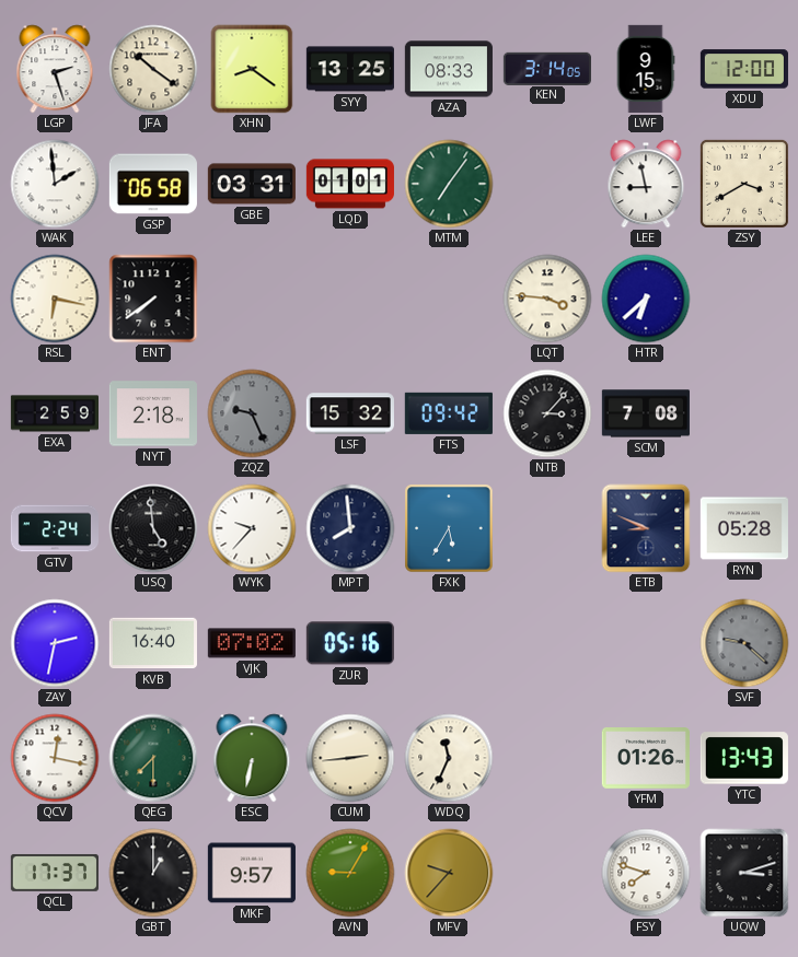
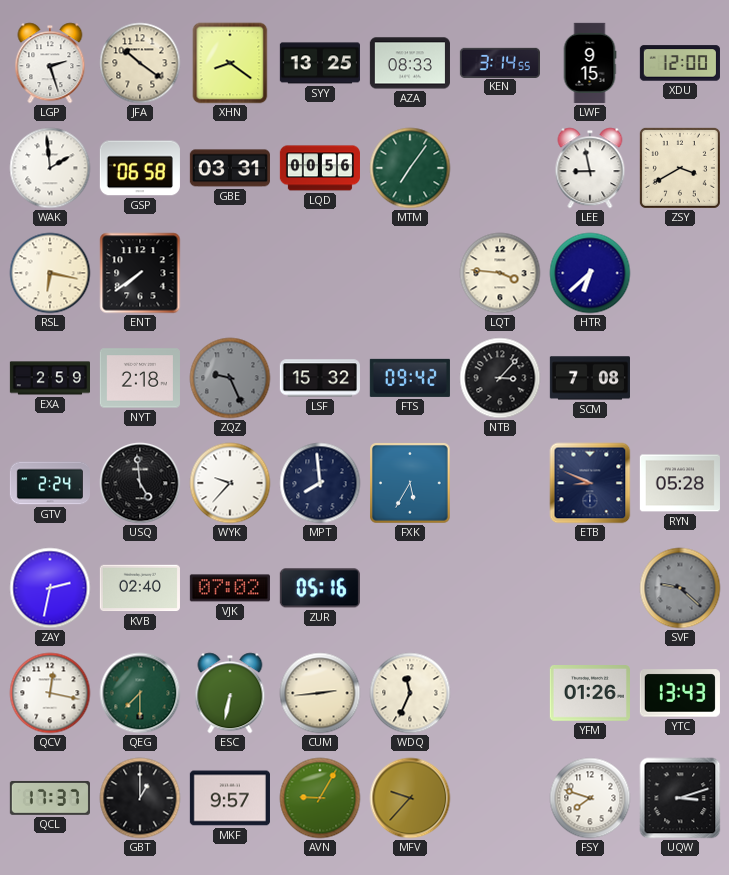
KEN: 3:14:05 -> 3:14:55
LQD: 01:01 -> 00:56
KVB: 16:40 -> 02:40
